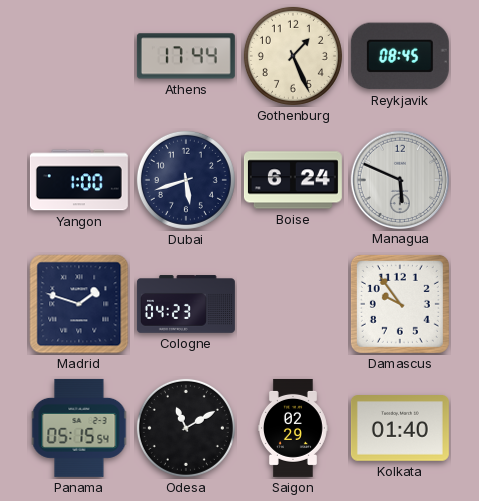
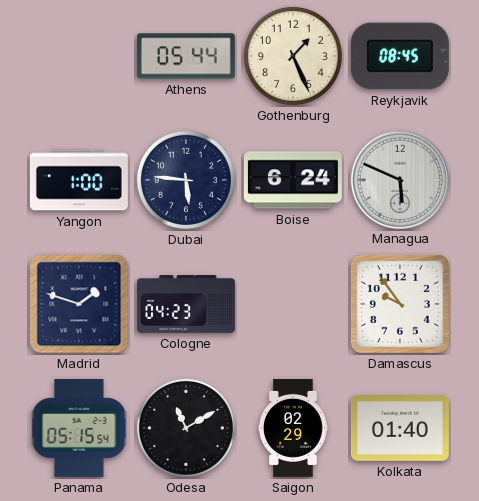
Athens: 17:44 -> 05:44
Dubai: 5:42 -> 5:46
